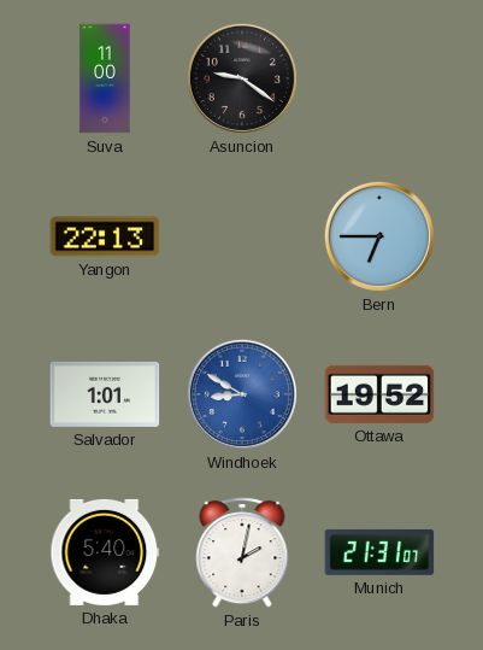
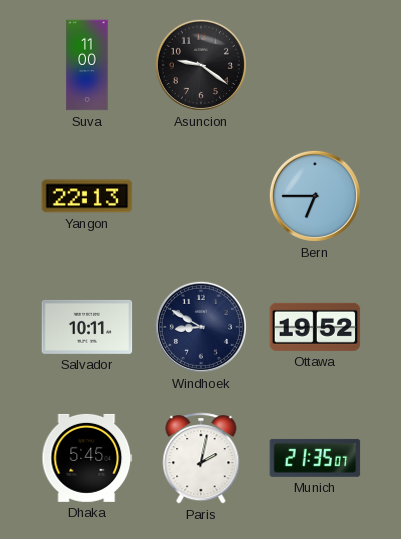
Salvador: 1:01 -> 10:11
Windhoek dial: blue -> navy
Dhaka: 5:40 -> 5:45
Munich: 21:31 -> 21:35
